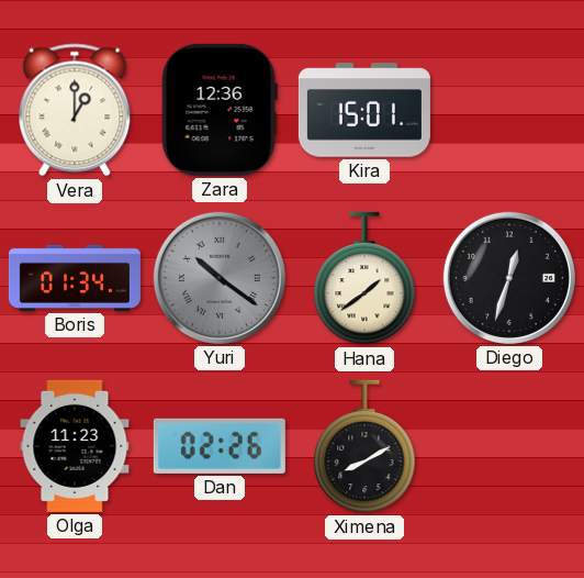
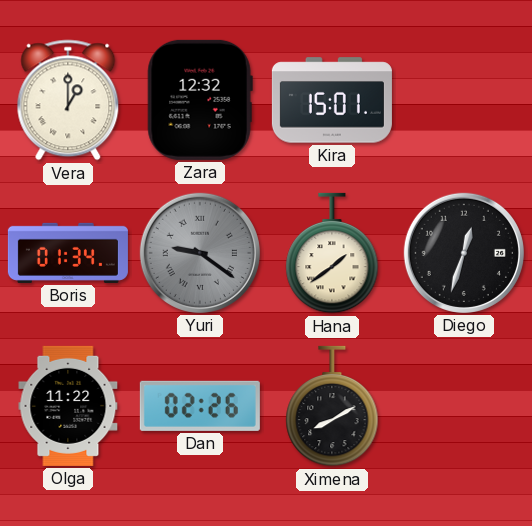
Zara: 12:36 -> 12:32
Yuri: 10:21 -> 9:21
Olga: 11:23 -> 11:22
